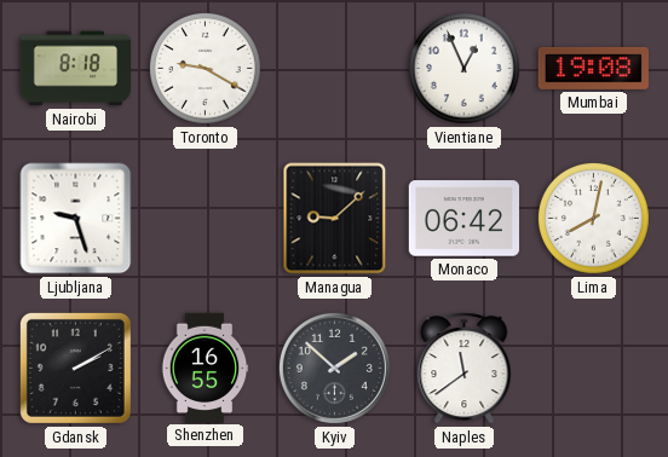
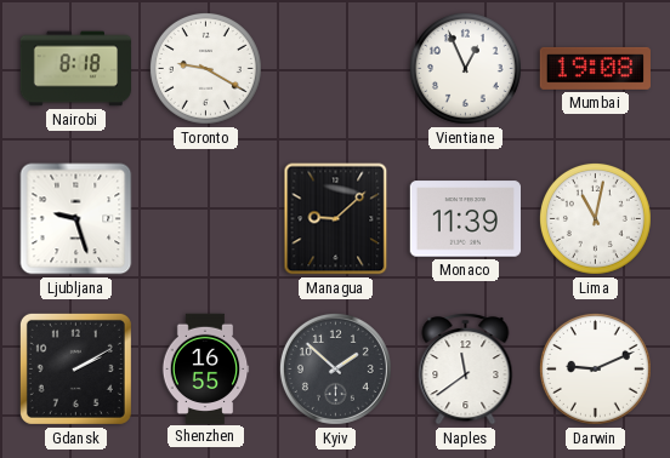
Monaco: 06:42 -> 11:39
Lima: 8:02 -> 11:02
Darwin: none -> 9:11
